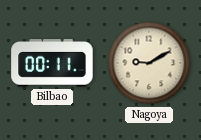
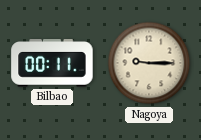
Nagoya: 9:10 -> 9:15
